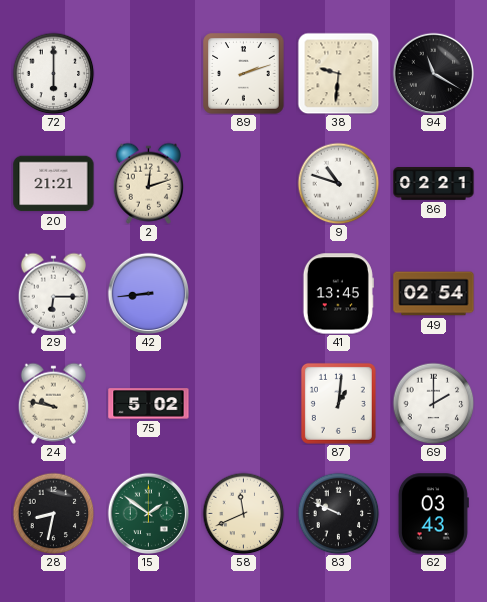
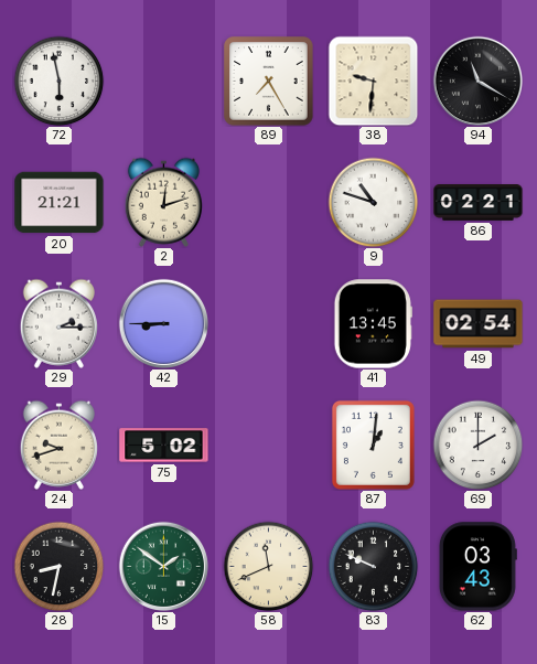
72: 6:00 -> 5:58
89: 2:12 -> 7:25
29: 6:15 -> 2:15
42: 8:44 -> 8:45
24: 9:47 -> 9:42
